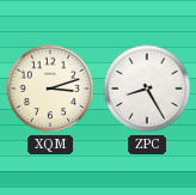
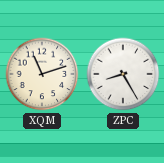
XQM: 3:12 -> 11:12
